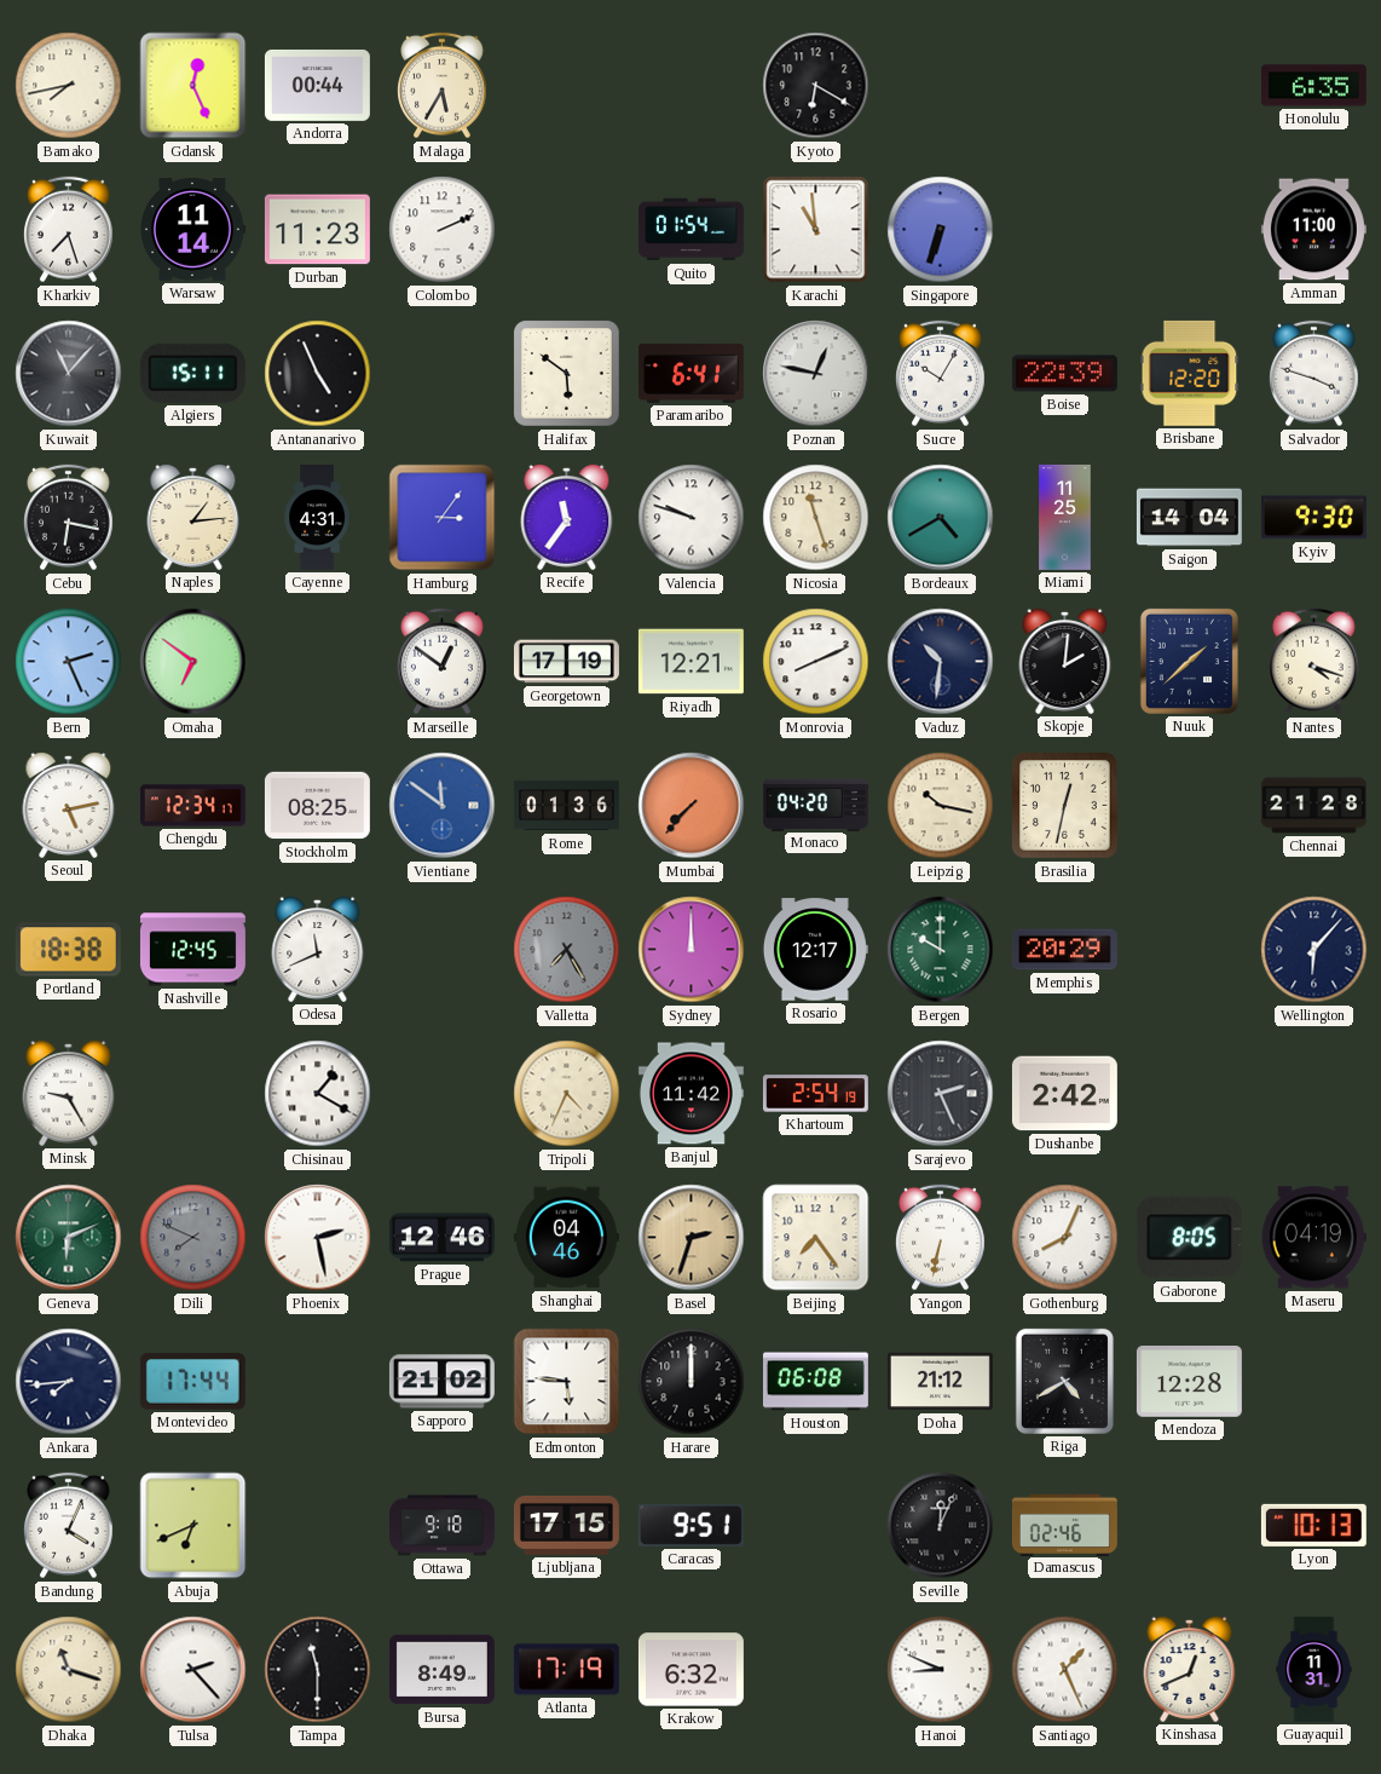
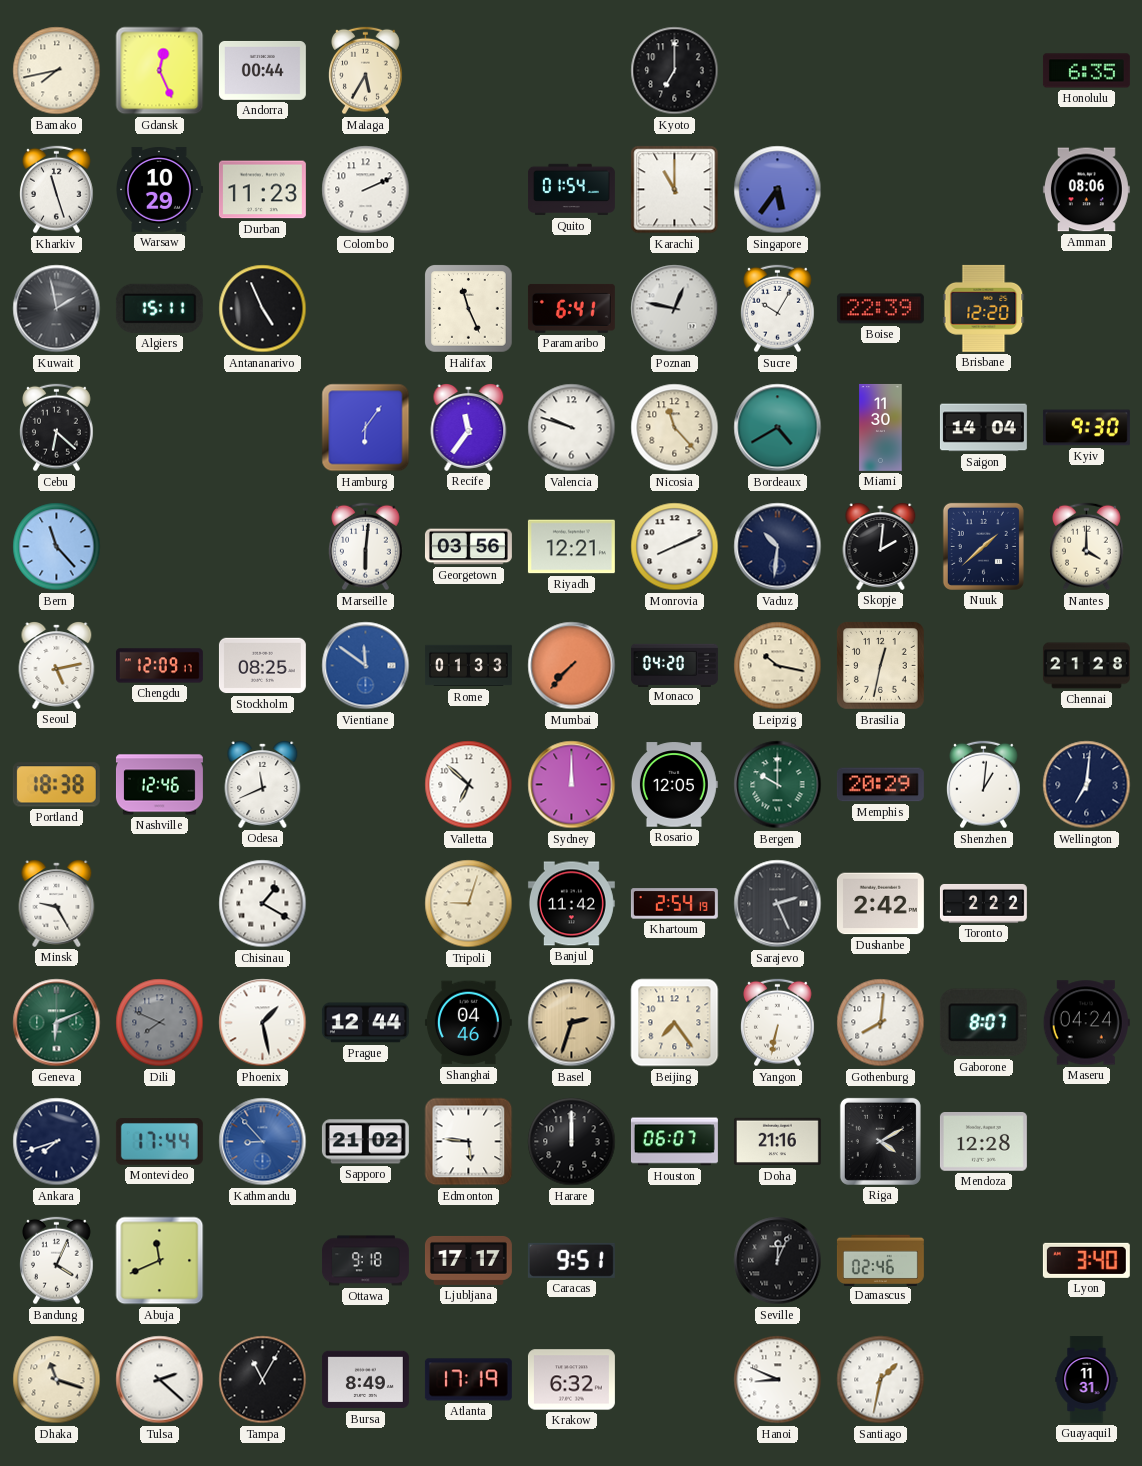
Kyoto: 6:20 -> 7:00
Kharkiv: 7:27 -> 11:27
Warsaw: 11:14 -> 10:29
Karachi: 10:59 -> 11:00
Singapore: 6:33 -> 5:36
Amman: 11:00 -> 08:06
Kuwait: 11:07 -> 1:58
Halifax: 5:51 -> 11:26
Salvador: 3:48 -> none
Cebu: 6:17 -> 6:22
Naples: 1:14 -> none
Cayenne: 4:31 -> none
Hamburg: 3:06 -> 6:06
Nicosia: 11:27 -> 11:23
Miami: 11:25 -> 11:30
Bern: 2:26 -> 11:23
Omaha: 6:51 -> none
Marseille: 12:51 -> 6:01
Georgetown: 17:19 -> 03:56
Nantes: 4:18 -> 4:00
Chengdu: 12:34 -> 12:09
Rome: 01:36 -> 01:33
Nashville: 12:45 -> 12:46
Valletta: 7:25 -> 6:52
Valletta dial: grey -> white
Rosario: 12:17 -> 12:05
Shenzhen: none -> 1:01
Wellington: 6:07 -> 7:01
Tripoli: 4:34 -> 9:03
Toronto: none -> 2:22
Phoenix: 2:28 -> 1:28
Prague: 12:46 -> 12:44
Gothenburg: 8:04 -> 8:01
Gaborone: 8:05 -> 8:07
Maseru: 04:19 -> 04:24
Ankara: 7:44 -> 7:42
Kathmandu: none -> 8:53
Houston: 06:08 -> 06:07
Doha: 21:12 -> 21:16
Riga: 4:40 -> 4:10
Abuja: 6:41 -> 11:41
Ljubljana: 17:15 -> 17:17
Lyon: 10:13 -> 3:40
Tulsa: 2:23 -> 2:22
Tampa: 11:30 -> 11:05
Santiago: 1:26 -> 1:32
Kinshasa: 12:41 -> none
